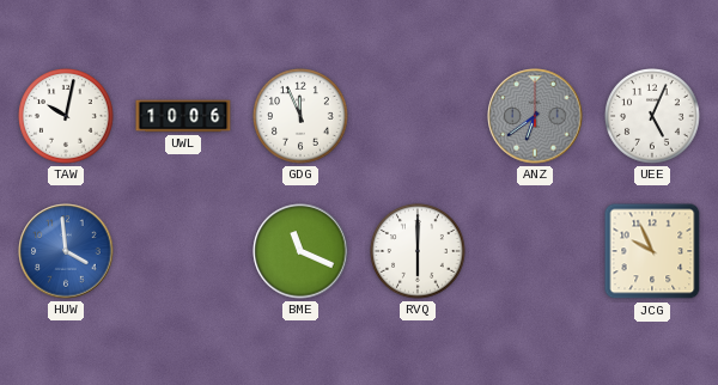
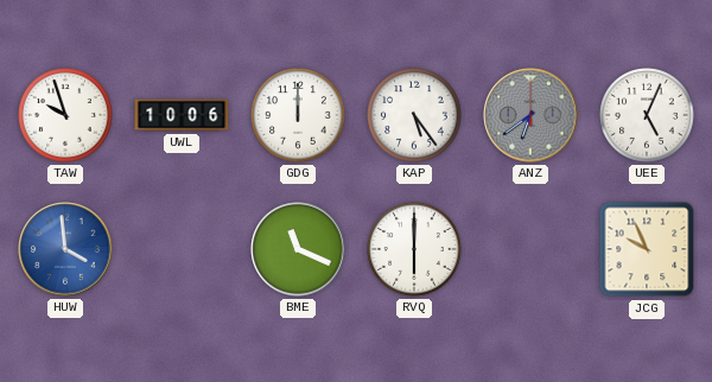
TAW: 10:02 -> 9:57
GDG: 11:56 -> 12:00
KAP: none -> 5:24
